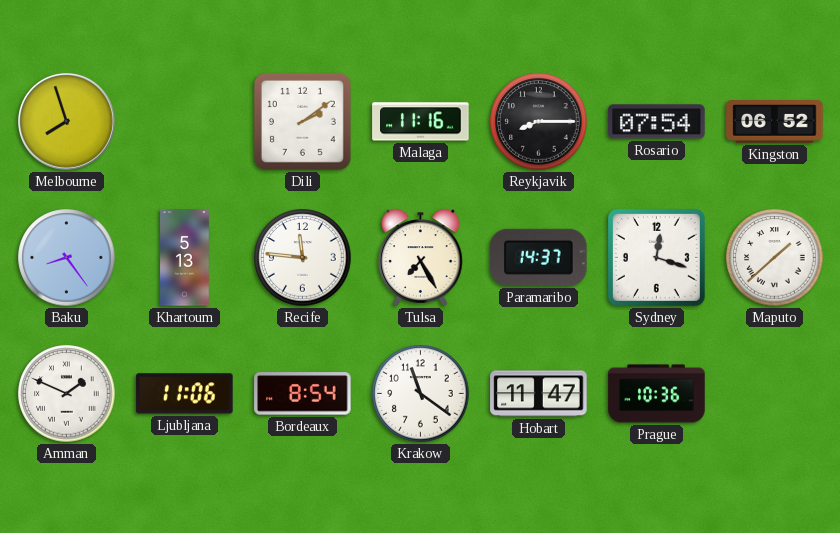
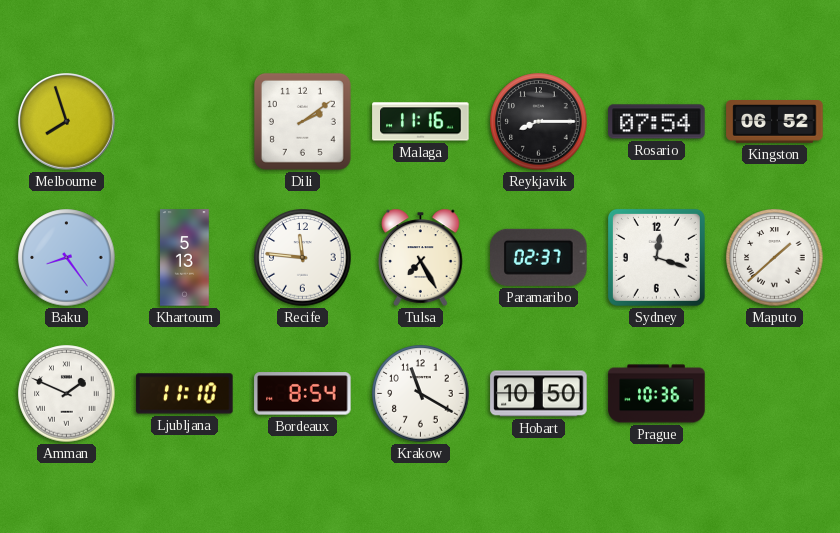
Paramaribo: 14:37 -> 02:37
Ljubljana: 11:06 -> 11:10
Krakow: 11:21 -> 11:20
Hobart: 11:47 -> 10:50
